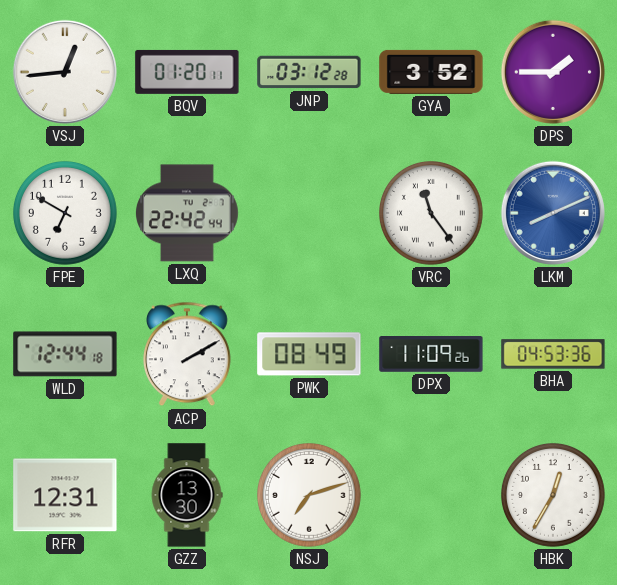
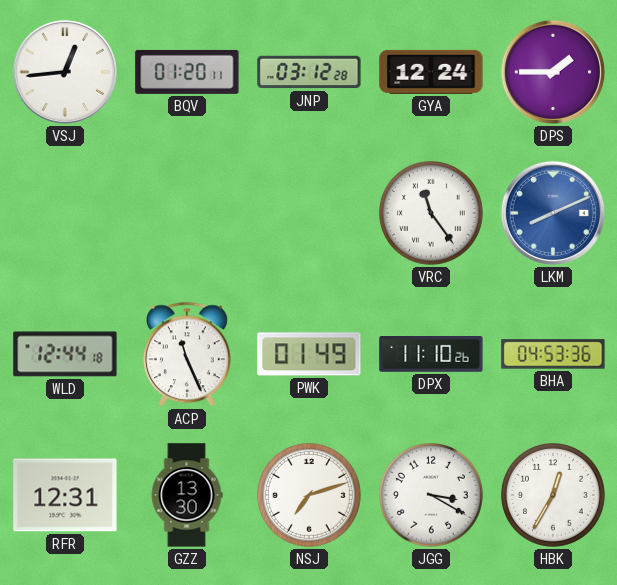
GYA: 3:52 -> 12:24
FPE: 6:50 -> none
LXQ: 22:42 -> none
ACP: 2:10 -> 11:26
PWK: 08:49 -> 01:49
DPX: 11:09 -> 11:10
JGG: none -> 3:20
